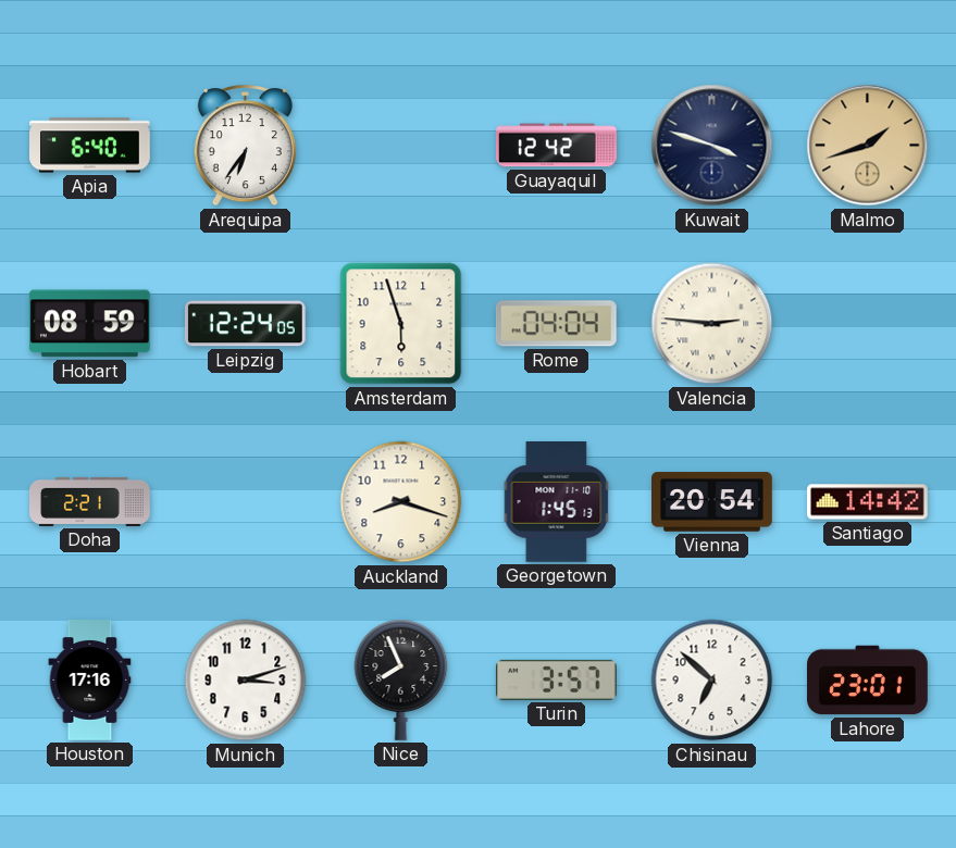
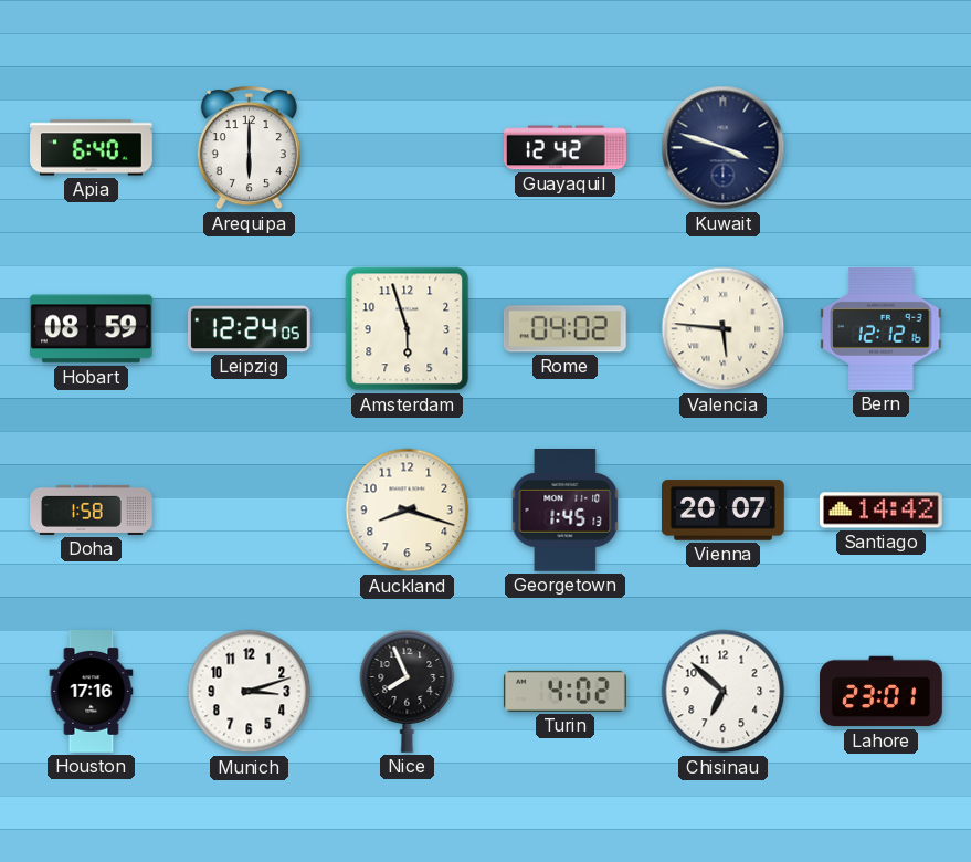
Arequipa: 6:36 -> 6:00
Malmo: 1:42 -> none
Rome: 04:04 -> 04:02
Valencia: 2:46 -> 5:46
Bern: none -> 12:12
Doha: 2:21 -> 1:58
Vienna: 20:54 -> 20:07
Turin: 3:57 -> 4:02
